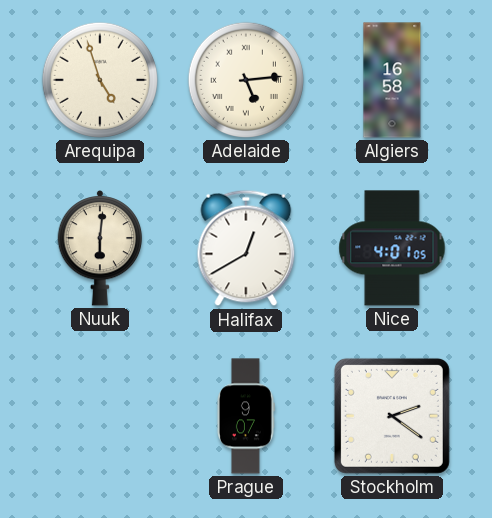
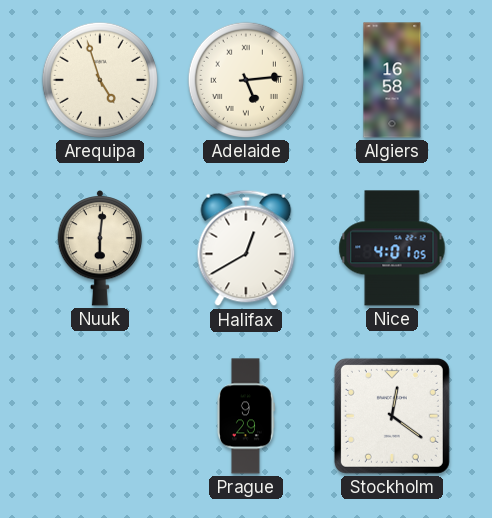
Prague: 9:07 -> 9:29
Stockholm: 2:21 -> 12:21
